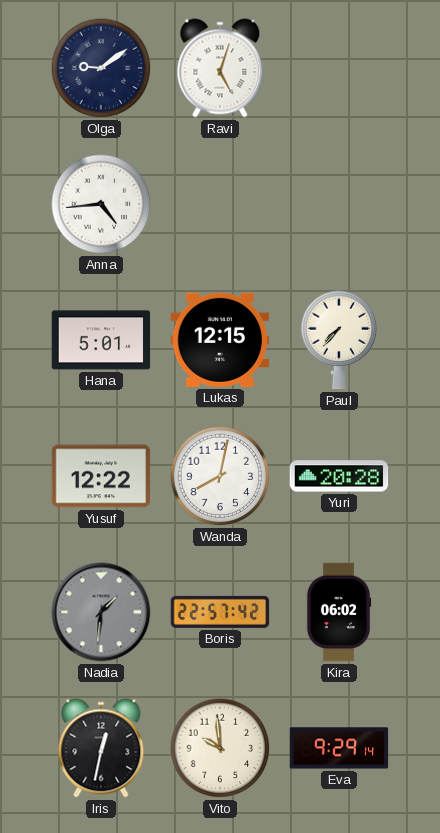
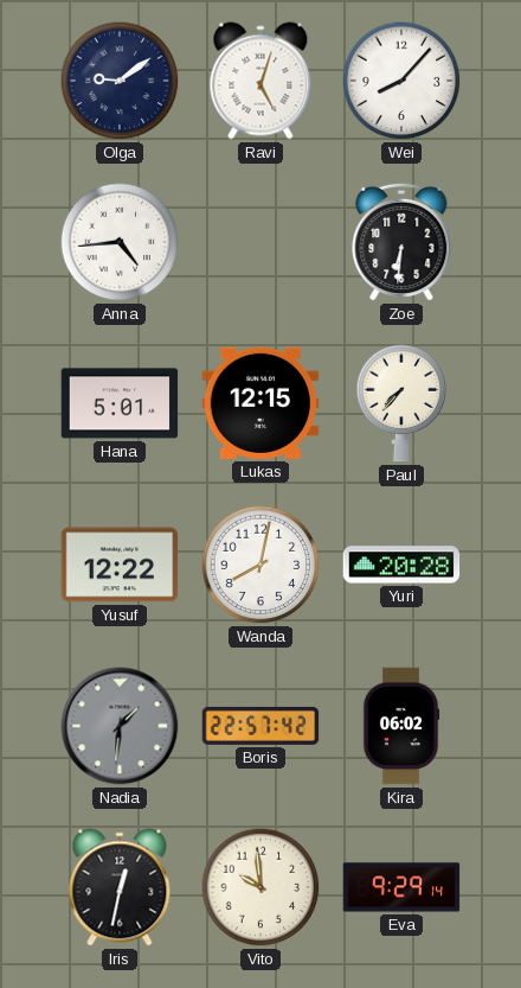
Wei: none -> 8:07
Zoe: none -> 6:31
